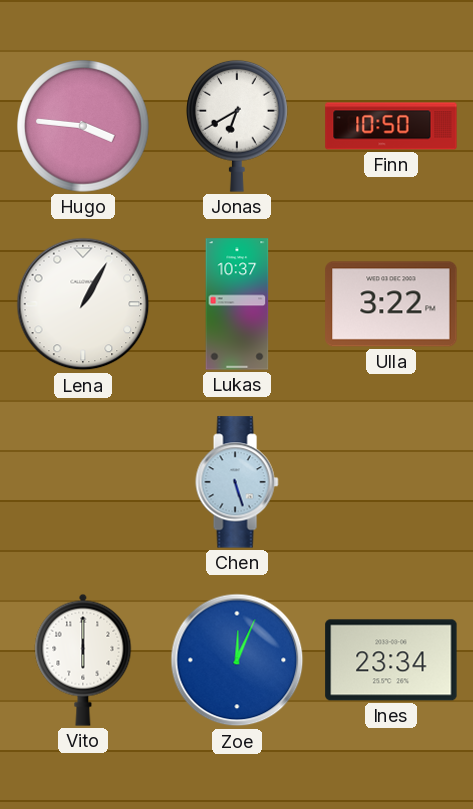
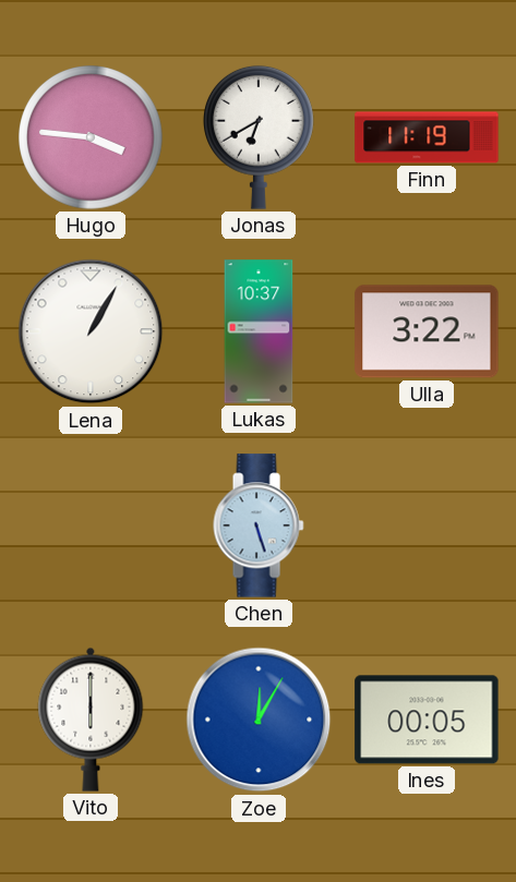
Finn: 10:50 -> 11:19
Zoe: 12:04 -> 12:05
Ines: 23:34 -> 00:05
